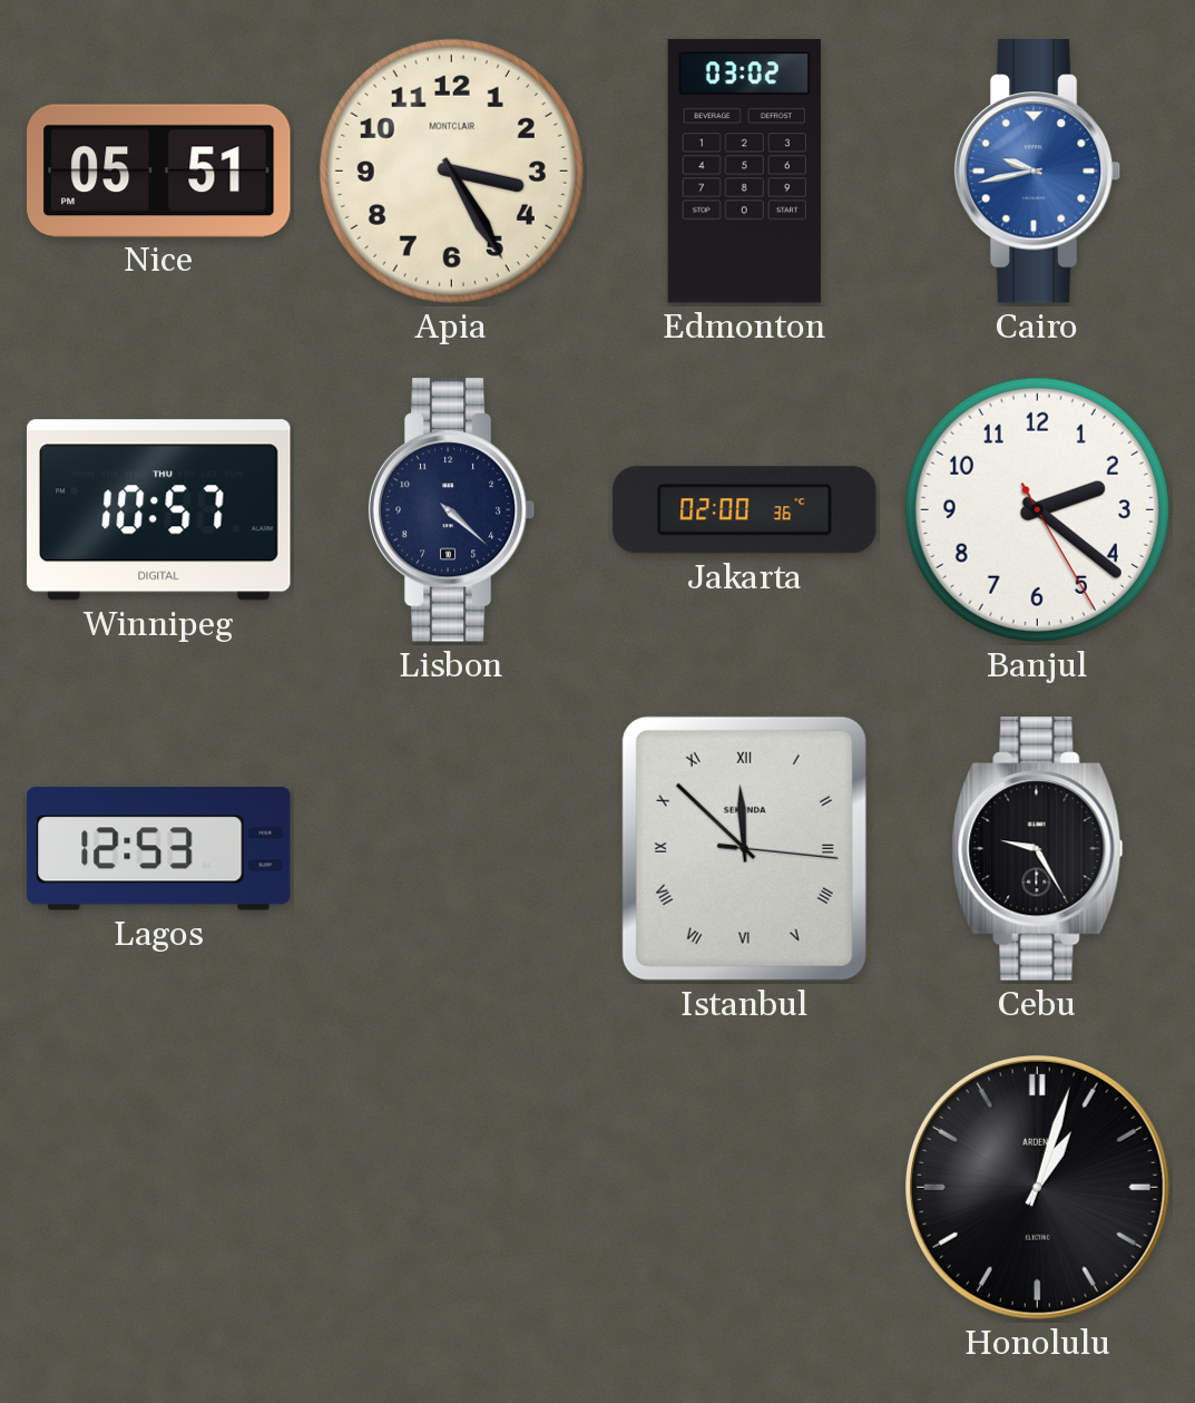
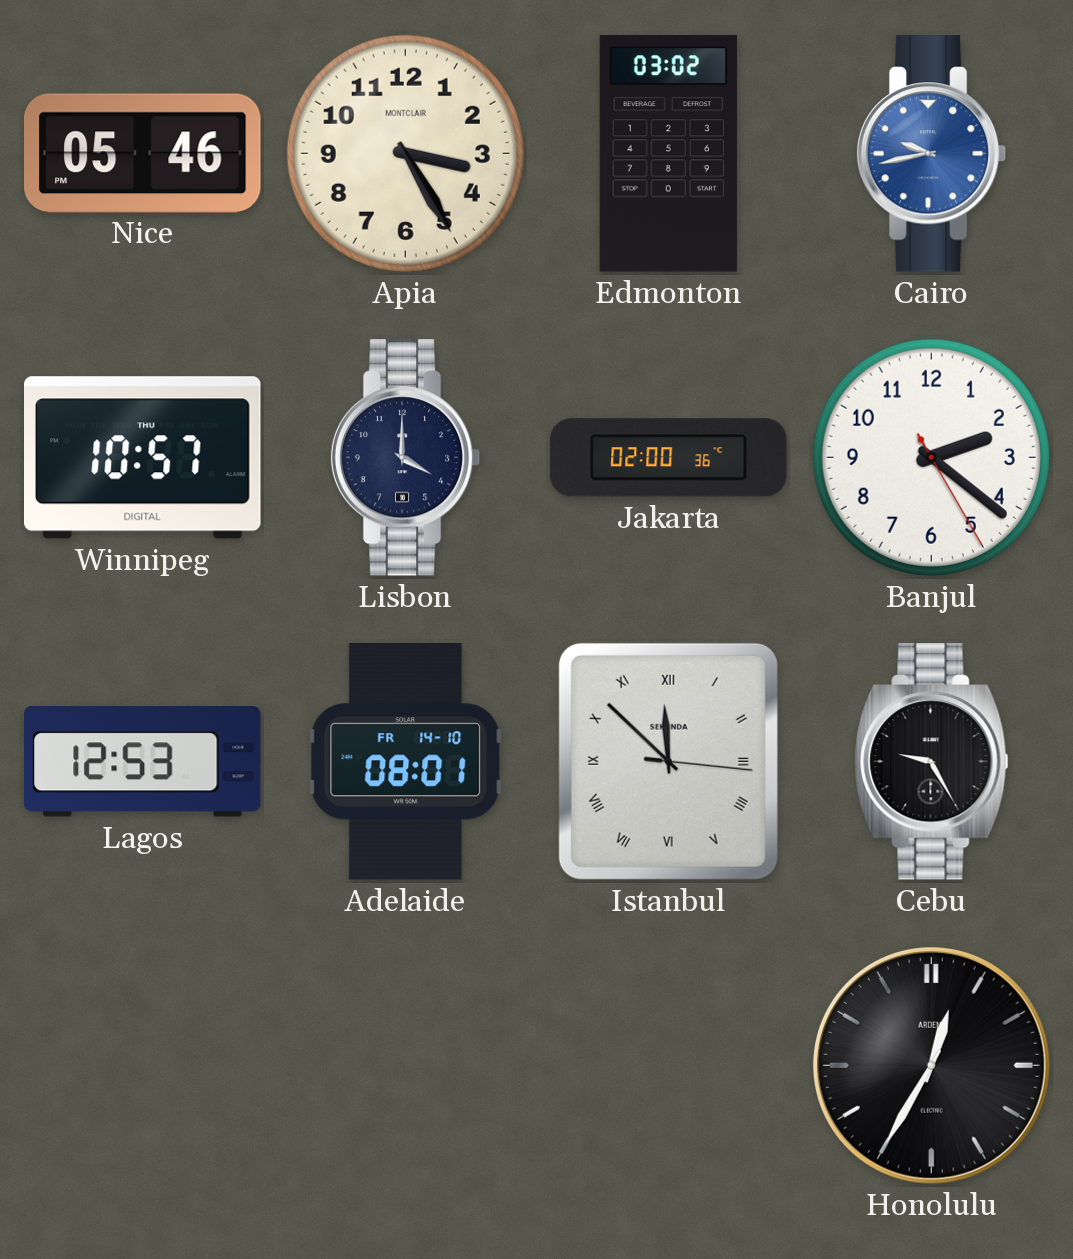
Nice: 05:51 -> 05:46
Lisbon: 4:22 -> 4:00
Adelaide: none -> 08:01
Honolulu: 1:03 -> 12:35
